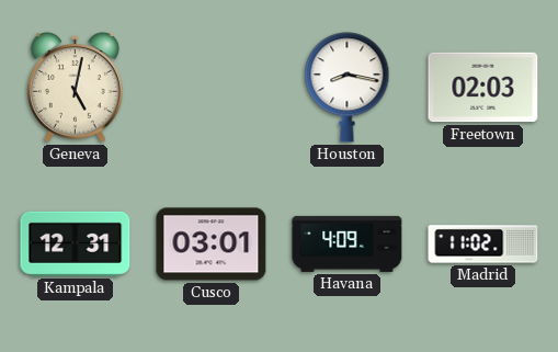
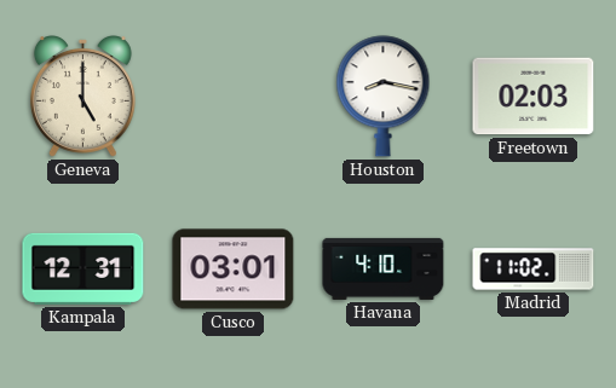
Geneva: 5:02 -> 5:00
Havana: 4:09 -> 4:10
